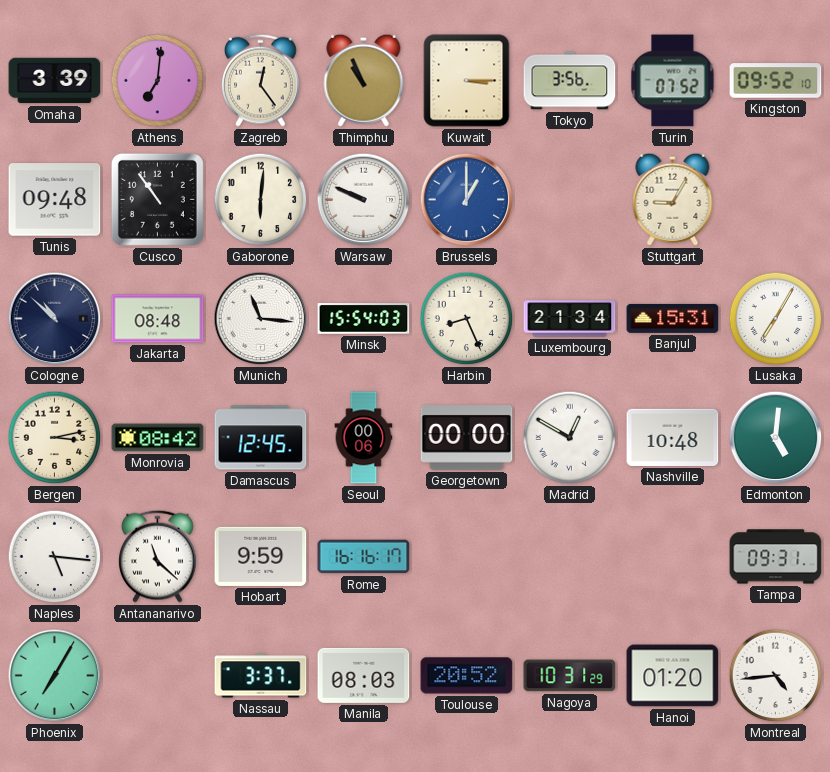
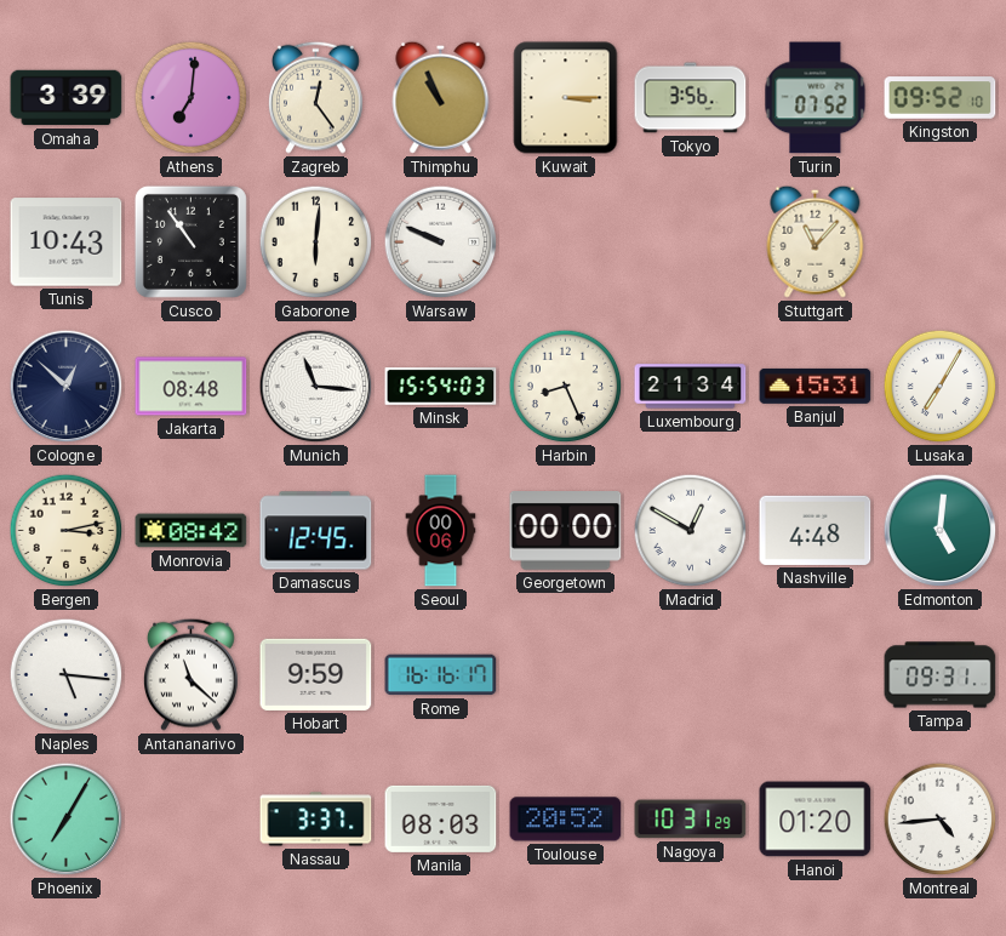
Tunis: 09:48 -> 10:43
Brussels: 1:00 -> none
Stuttgart: 9:05 -> 11:07
Cologne: 10:52 -> 12:52
Nashville: 10:48 -> 4:48
